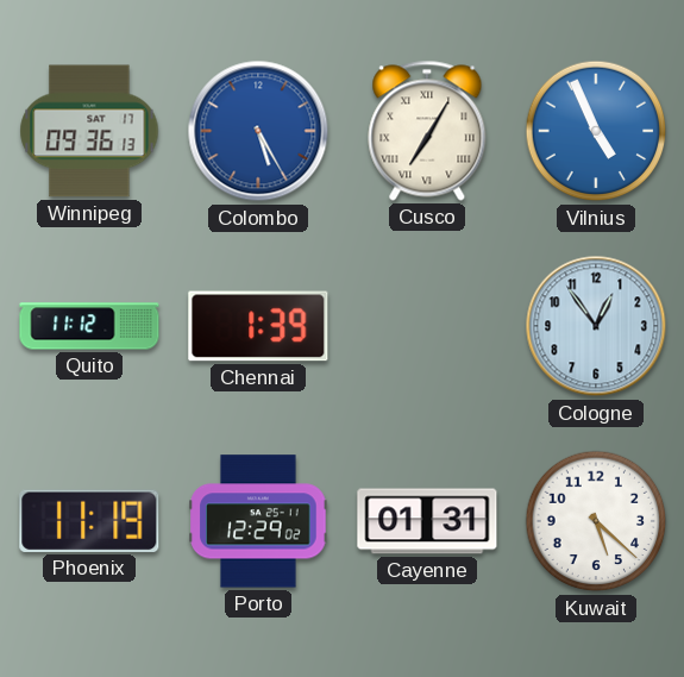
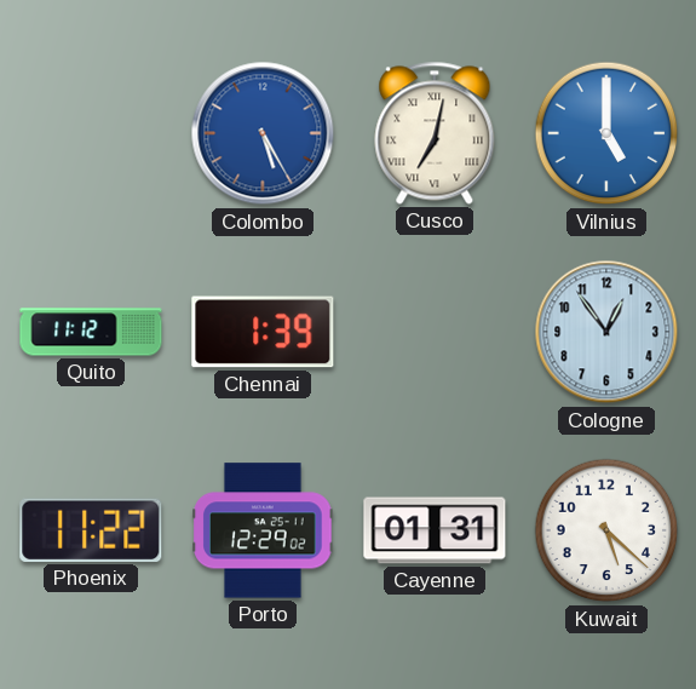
Winnipeg: 09:36 -> none
Cusco: 7:05 -> 7:02
Vilnius: 4:56 -> 5:00
Phoenix: 11:19 -> 11:22
